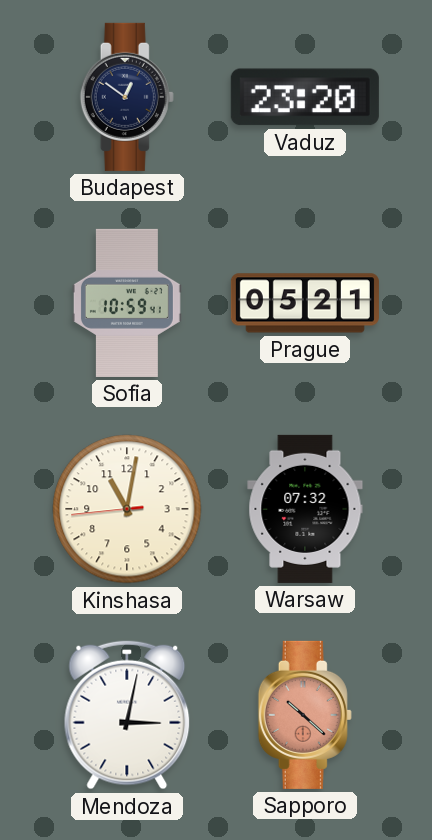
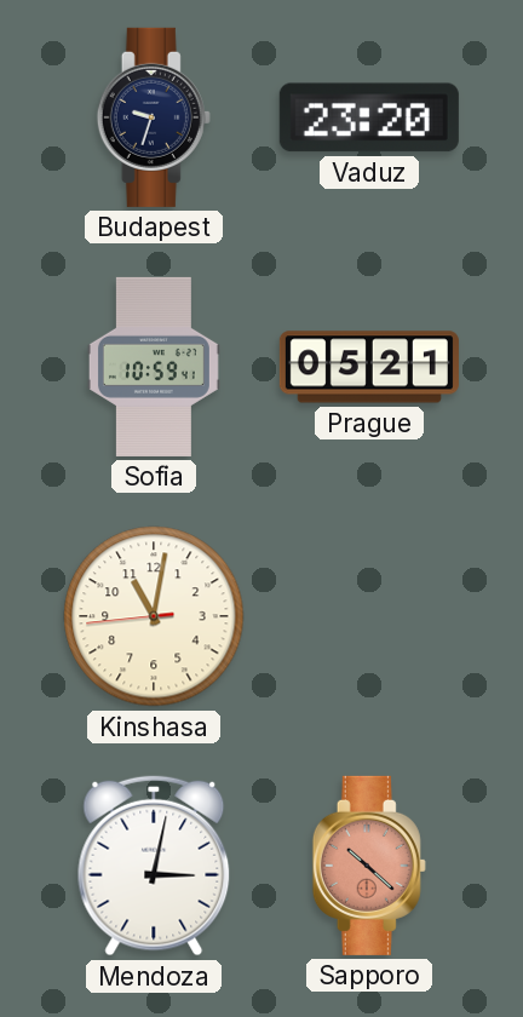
Budapest: 12:51 -> 9:33
Warsaw: 07:32 -> none
